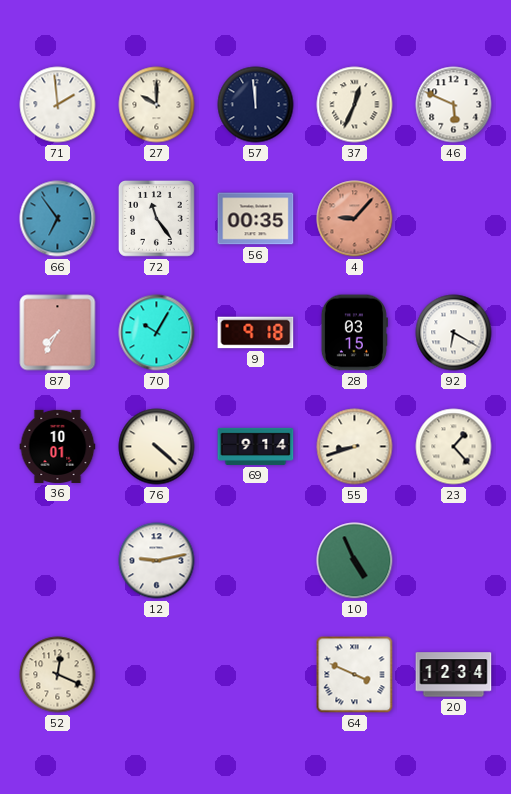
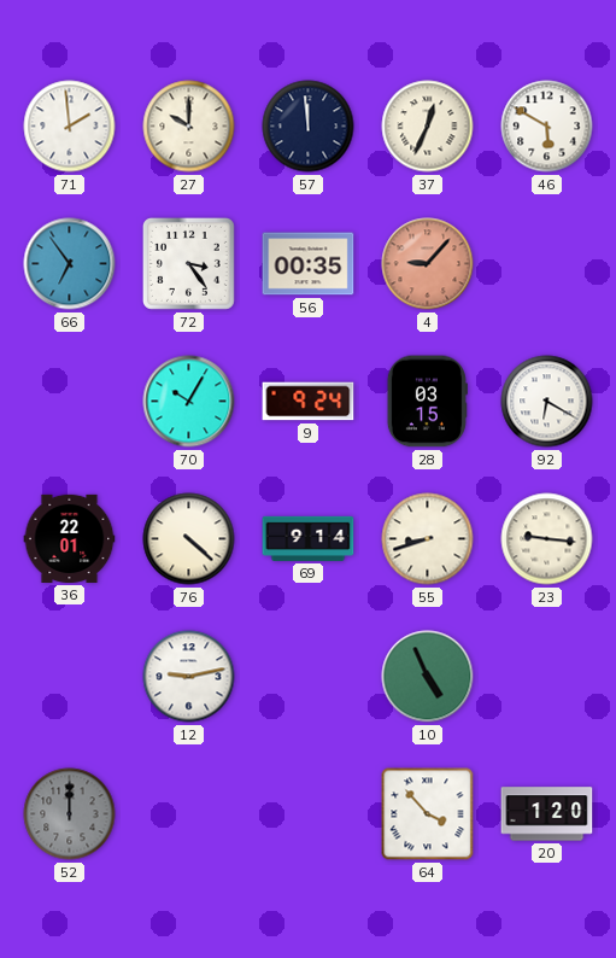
46: 5:49 -> 5:50
72: 11:24 -> 3:24
87: 7:35 -> none
9: 9:18 -> 9:24
36: 10:01 -> 22:01
23: 1:23 -> 9:16
52: 12:19 -> 12:00
52 dial: cream -> grey
64: 3:49 -> 3:53
20: 12:34 -> 1:20
